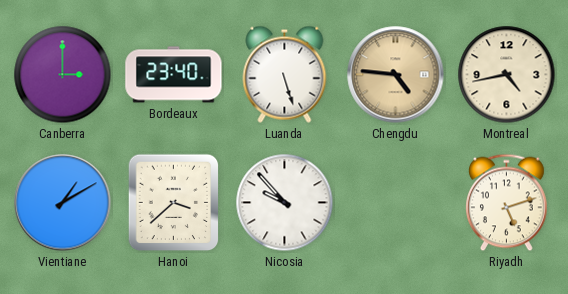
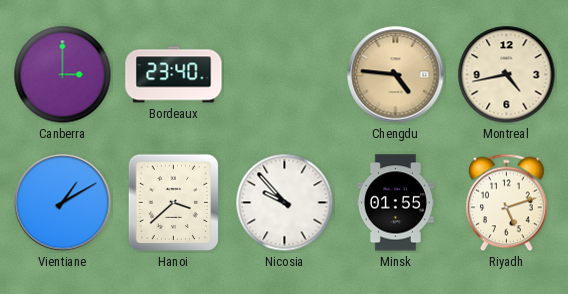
Luanda: 5:27 -> none
Minsk: none -> 01:55
